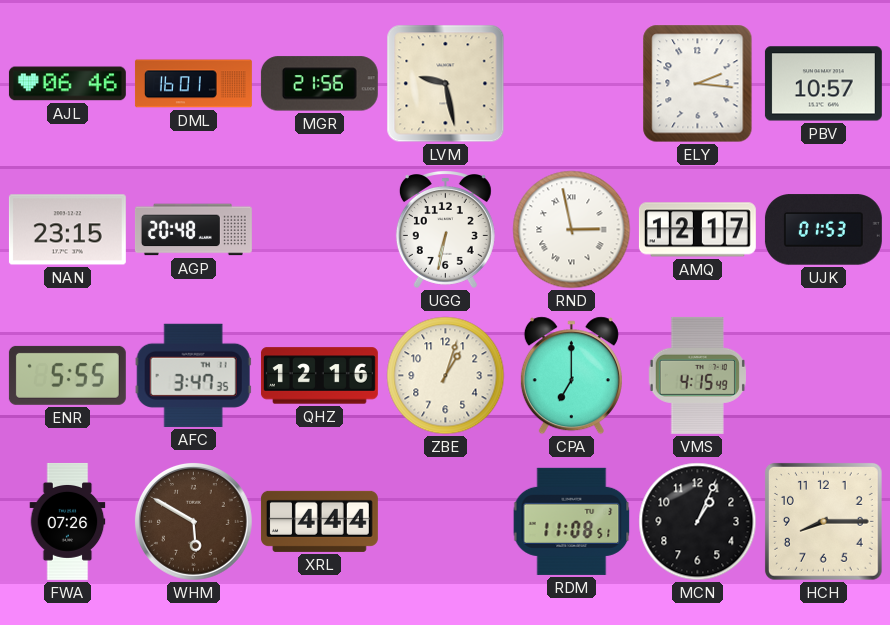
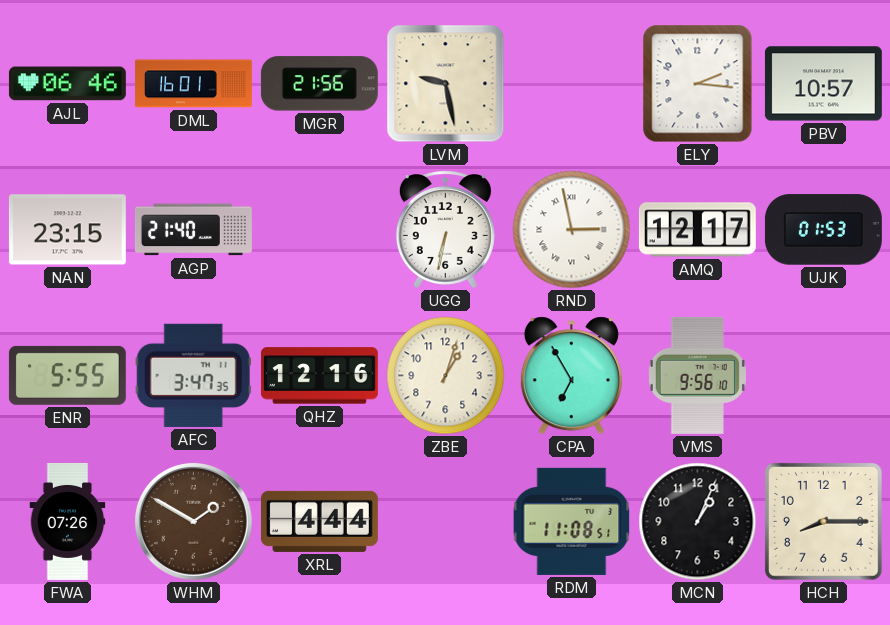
AGP: 20:48 -> 21:40
CPA: 7:00 -> 6:55
VMS: 4:15 -> 9:56
WHM: 5:50 -> 1:50
